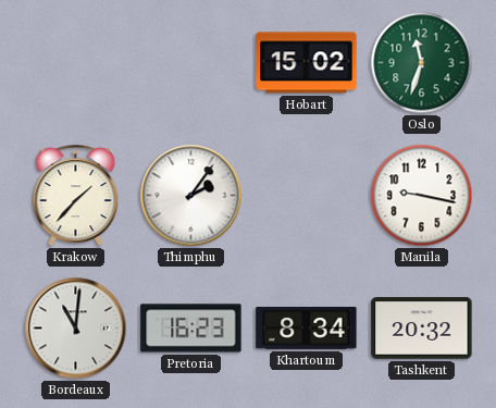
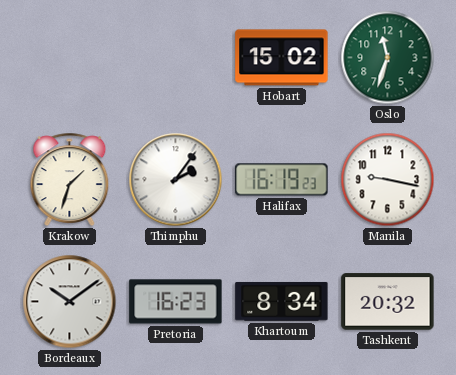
Krakow: 1:37 -> 1:33
Halifax: none -> 16:19
Bordeaux: 11:01 -> 10:09
